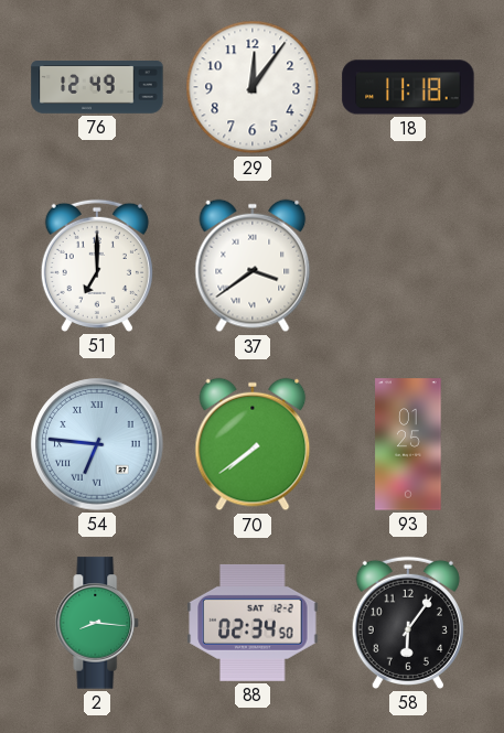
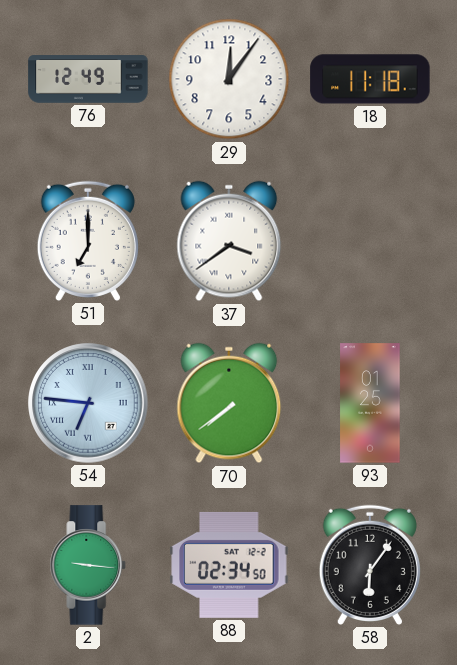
2: 8:16 -> 9:16
